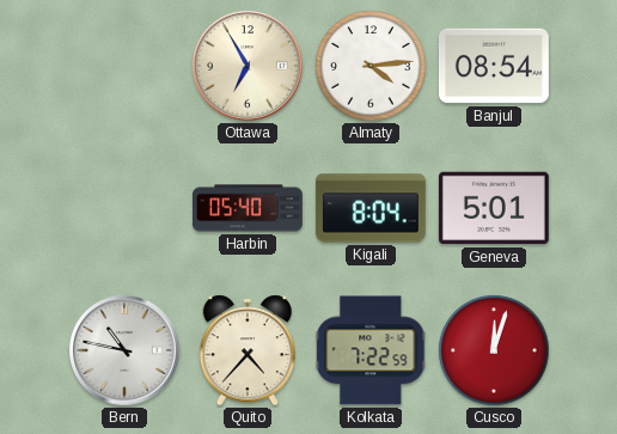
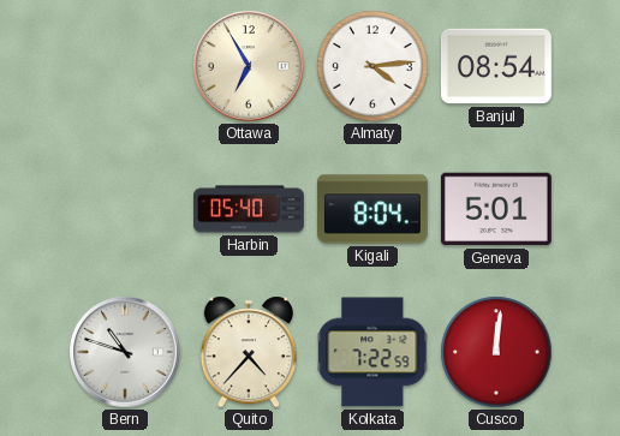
Bern: 10:47 -> 10:48
Cusco: 12:03 -> 12:01
